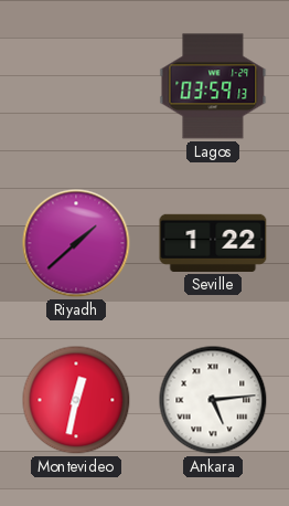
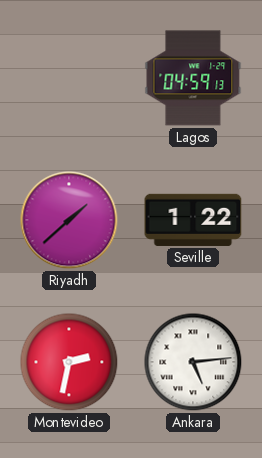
Lagos: 03:59 -> 04:59
Montevideo: 12:32 -> 2:32
